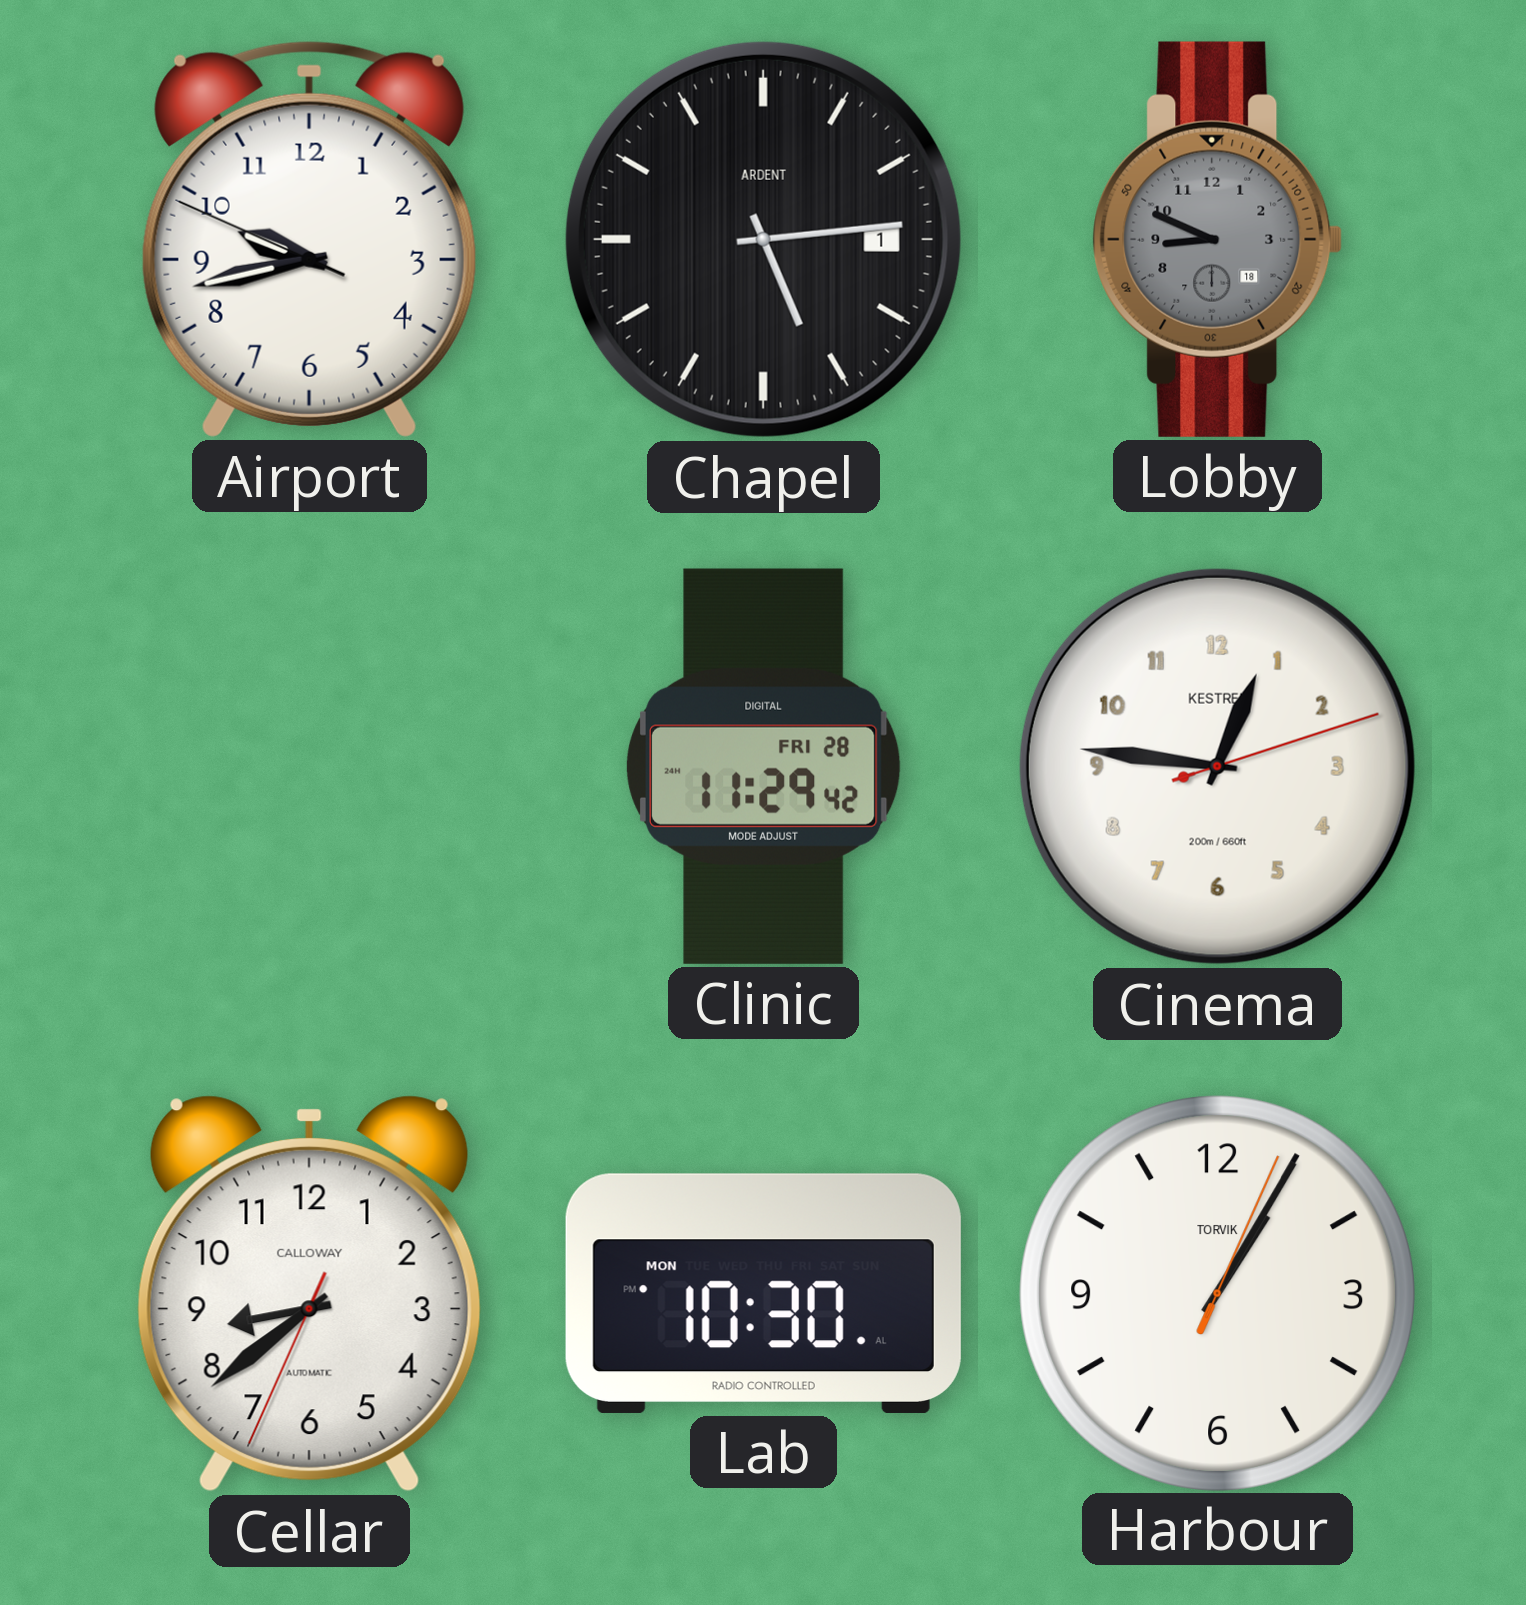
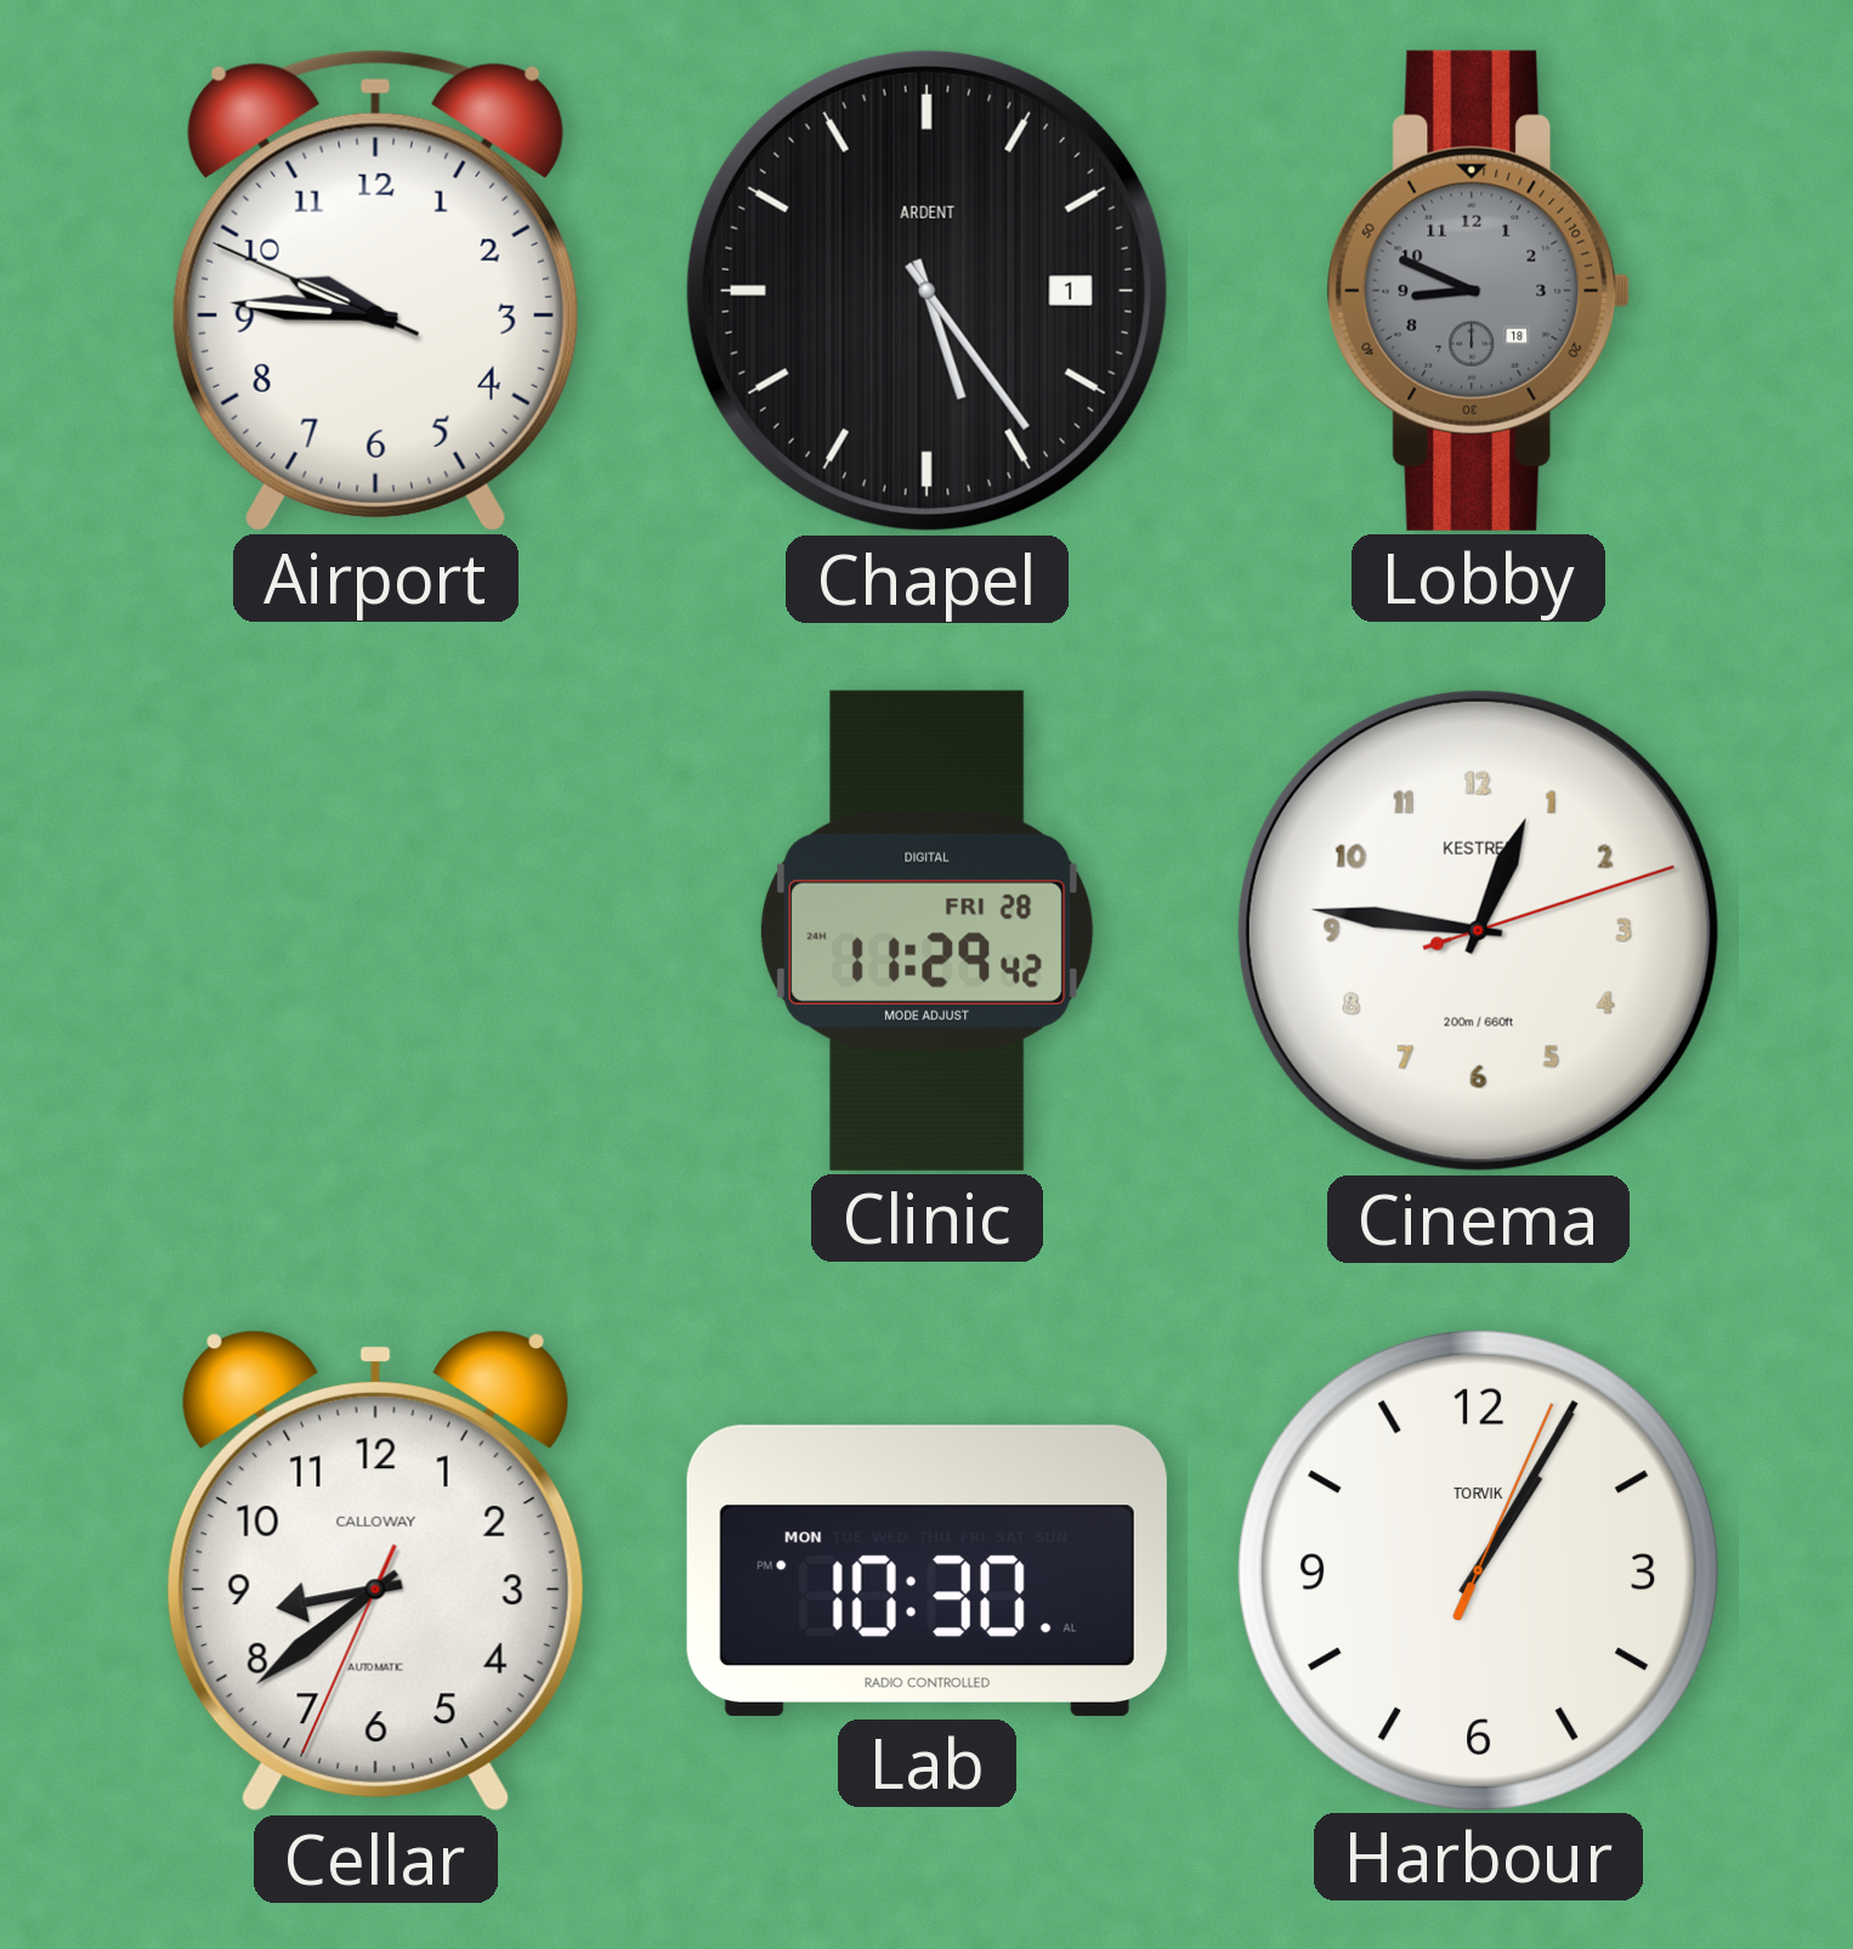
Airport: 9:42 -> 9:45
Chapel: 5:14 -> 5:24
